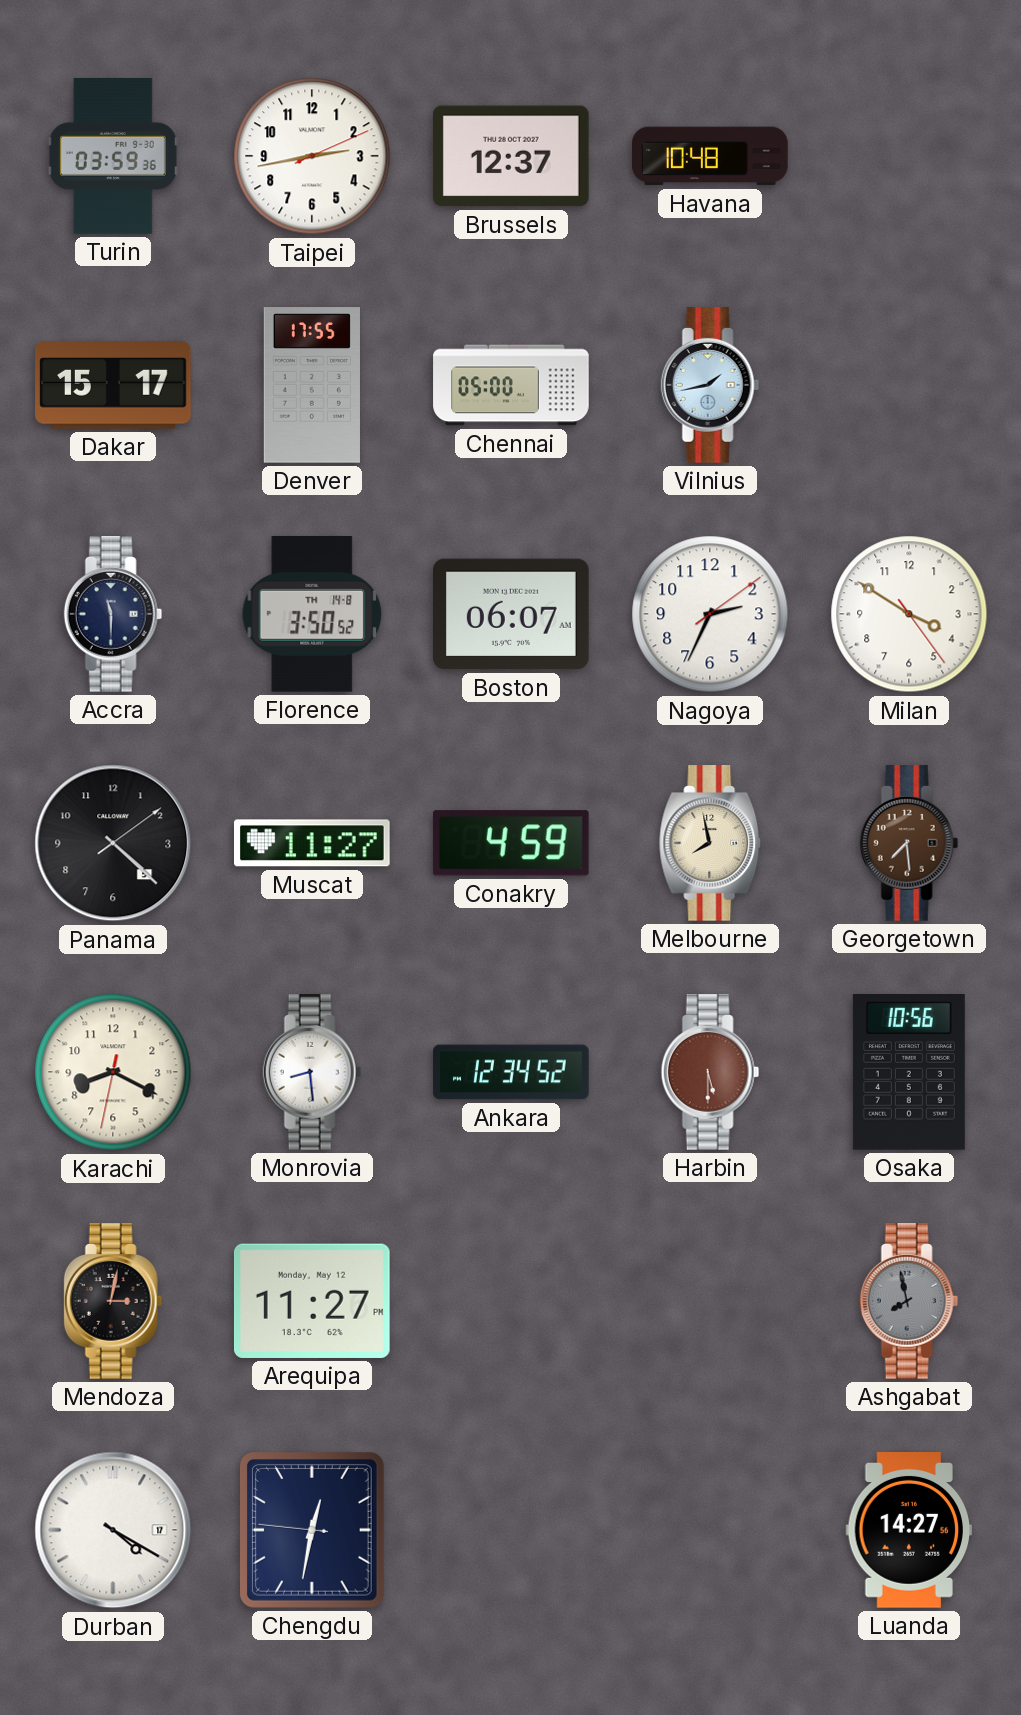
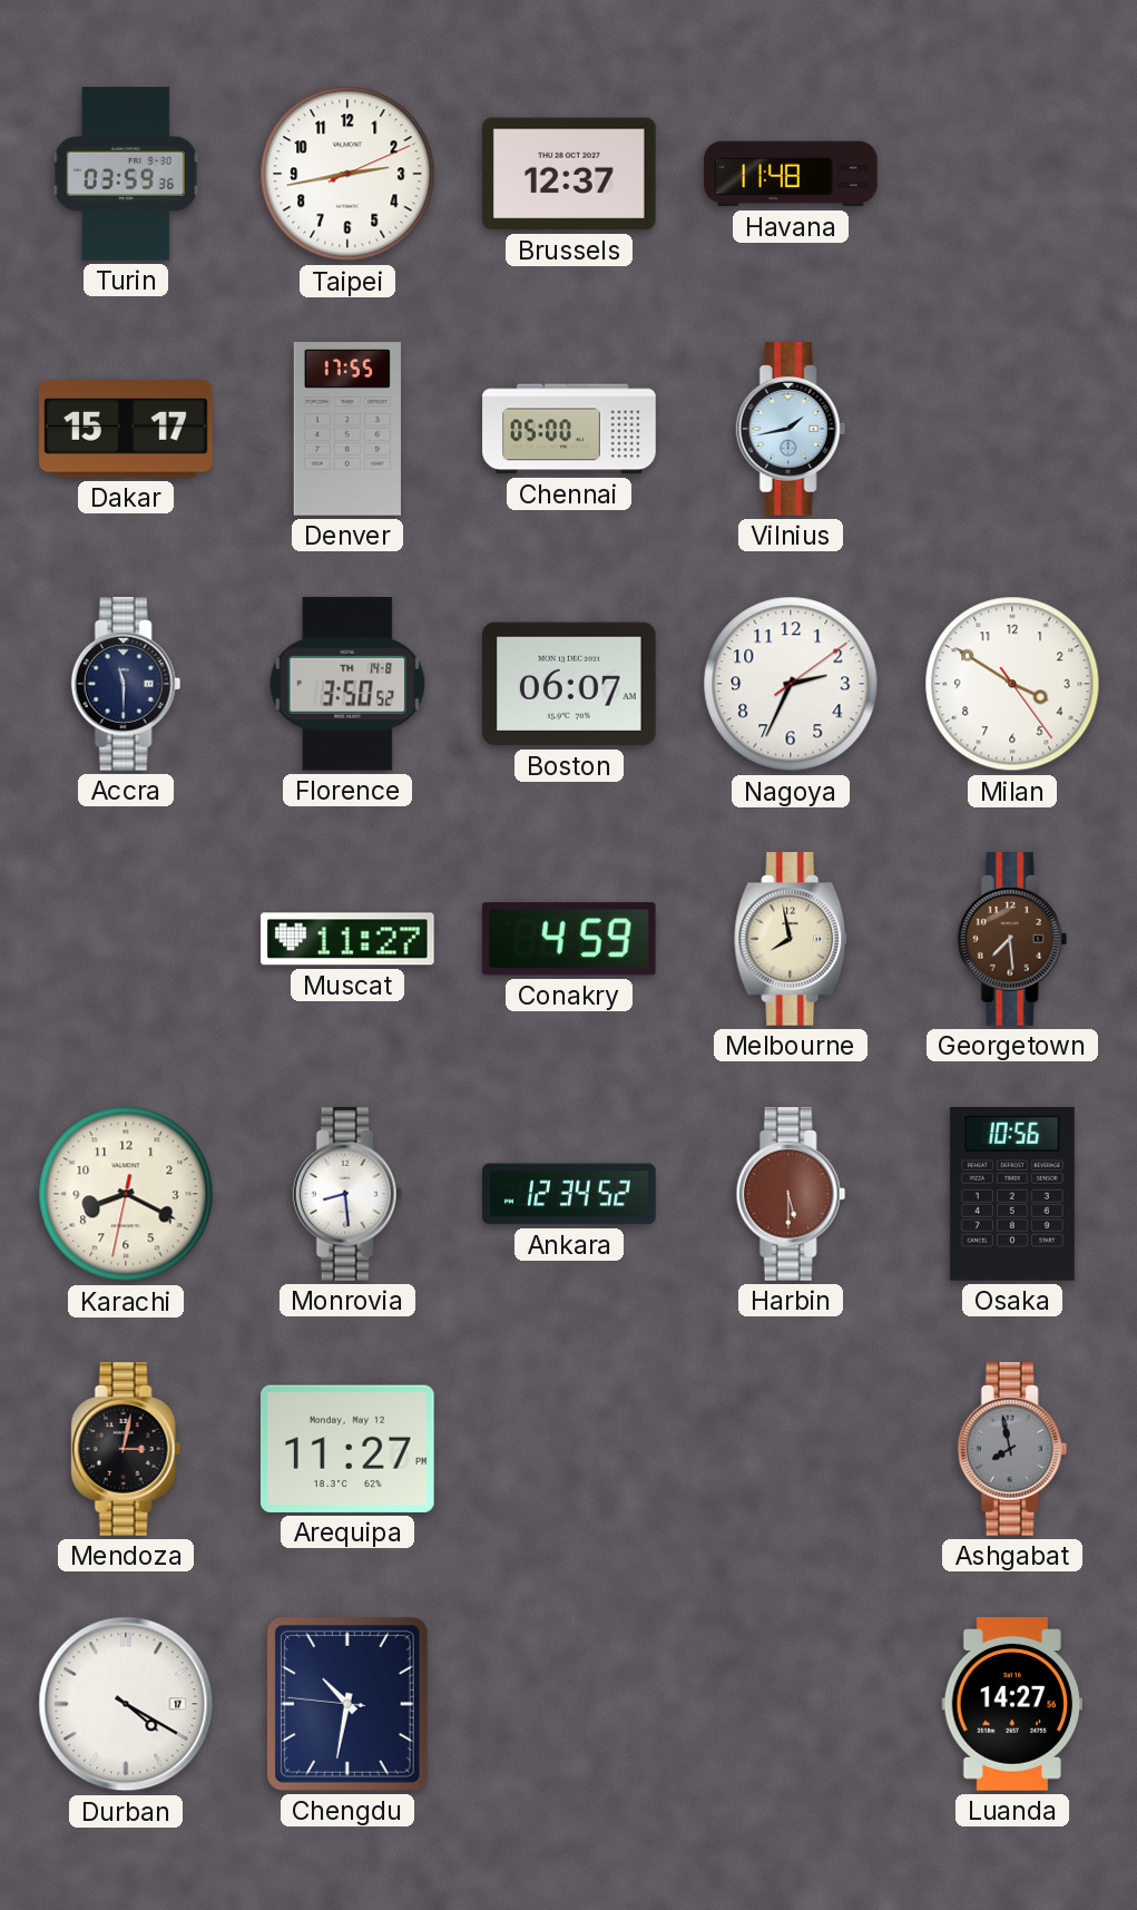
Havana: 10:48 -> 11:48
Panama: 4:22 -> none
Chengdu: 12:31 -> 10:31
